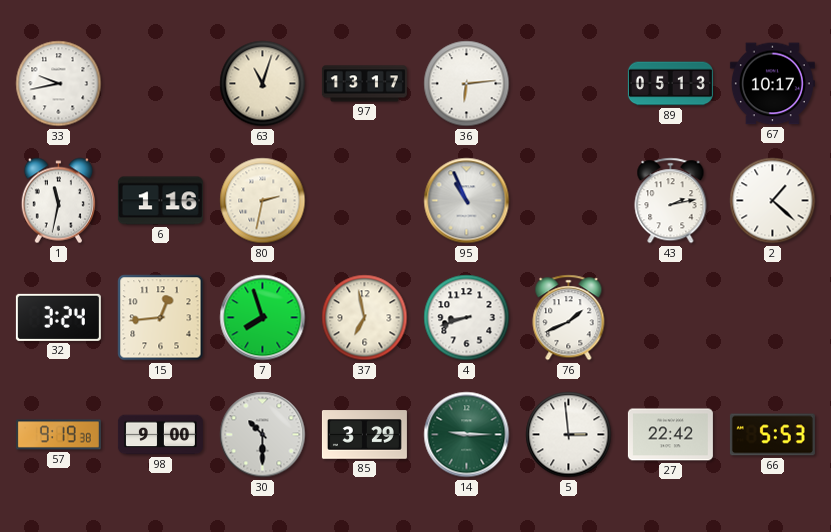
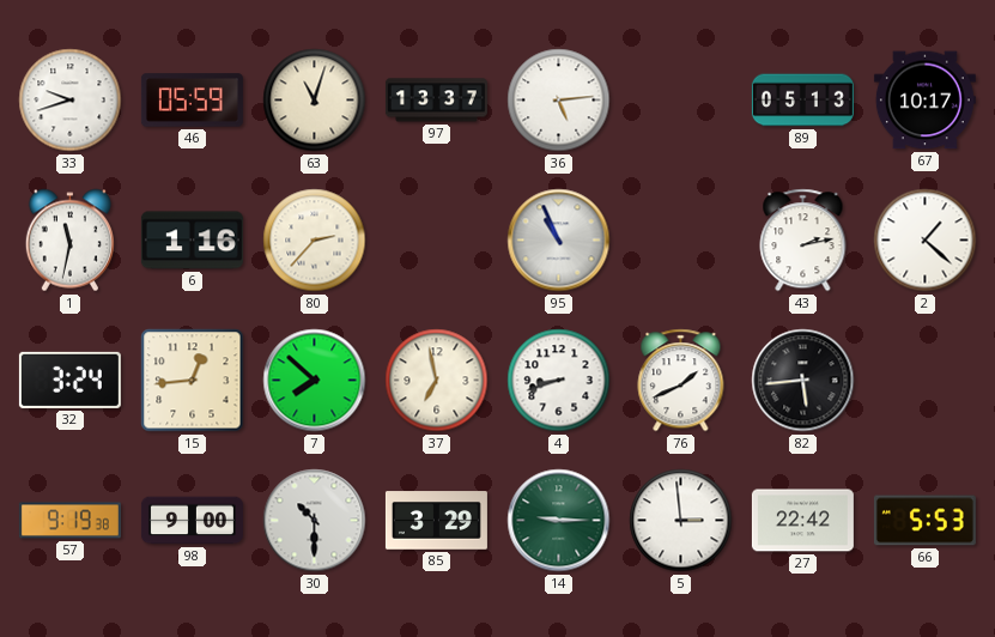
33: 9:43 -> 9:42
46: none -> 05:59
97: 13:17 -> 13:37
36: 6:14 -> 5:14
80: 2:32 -> 2:37
7: 7:57 -> 7:52
82: none -> 5:44
